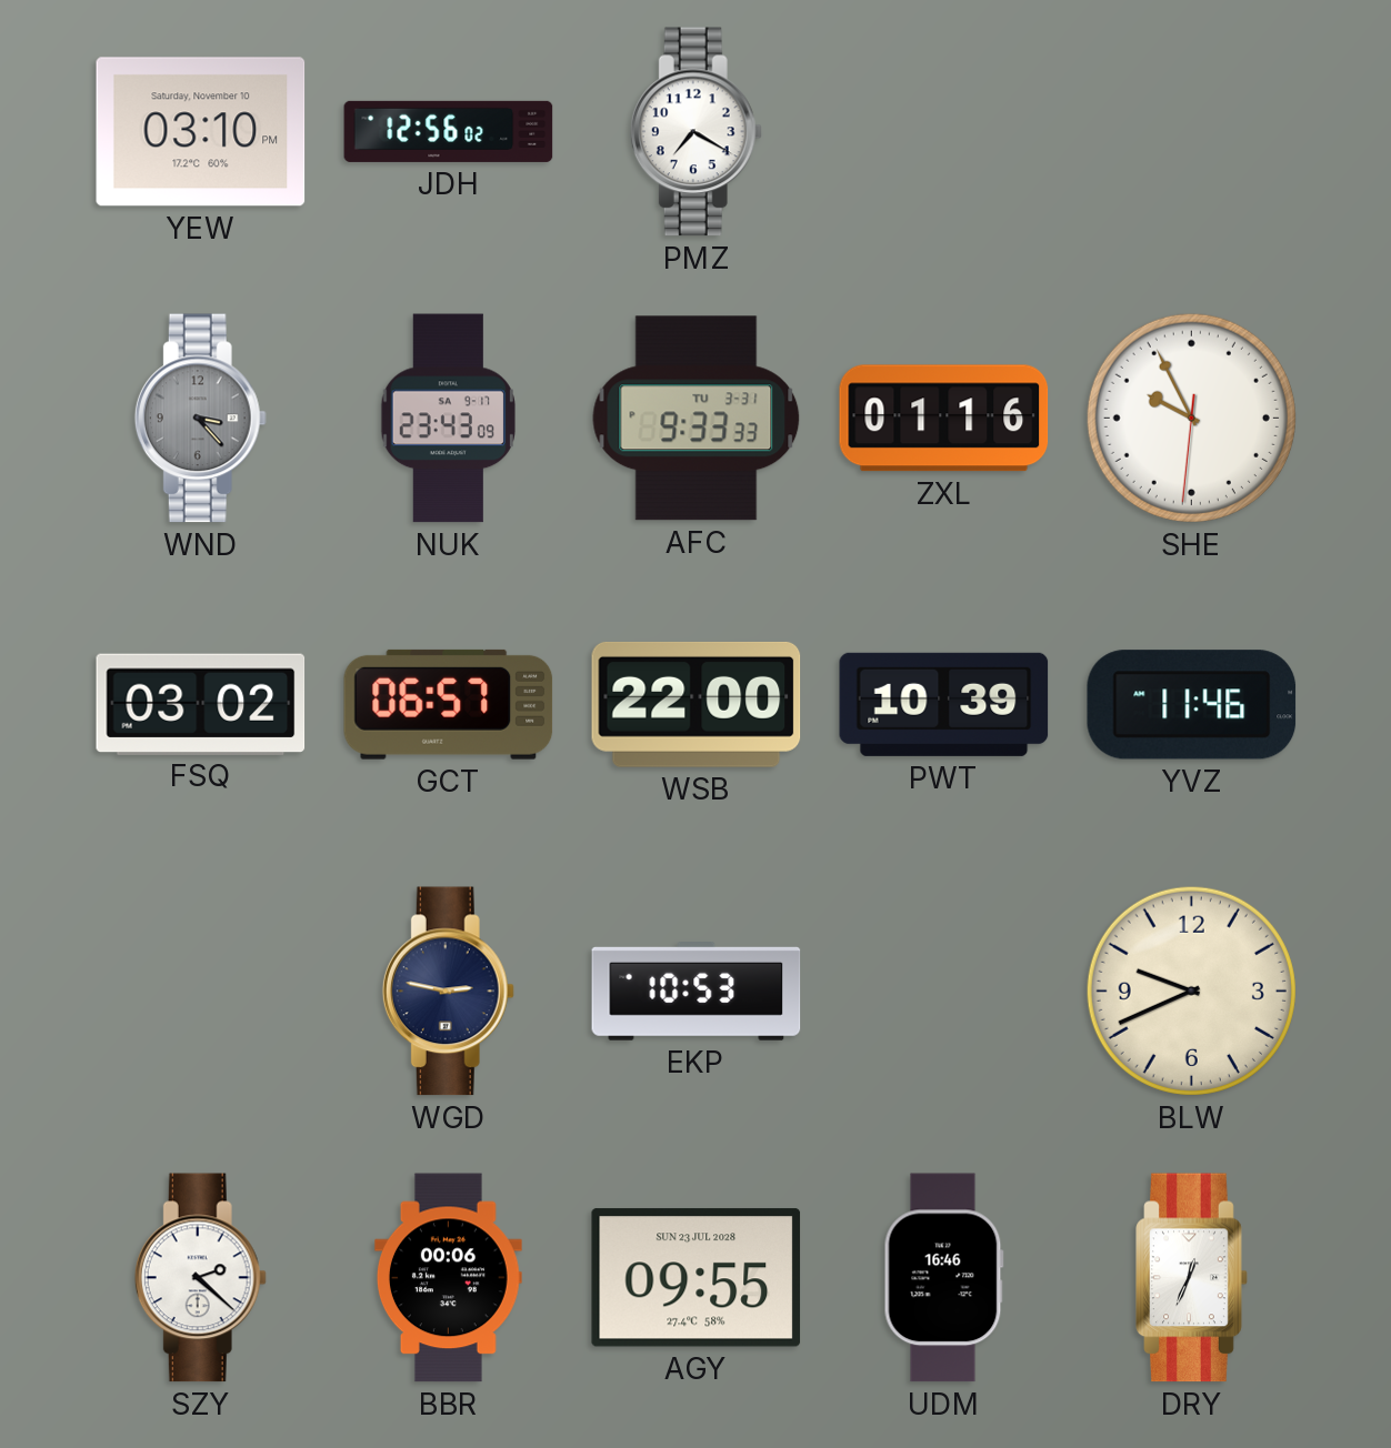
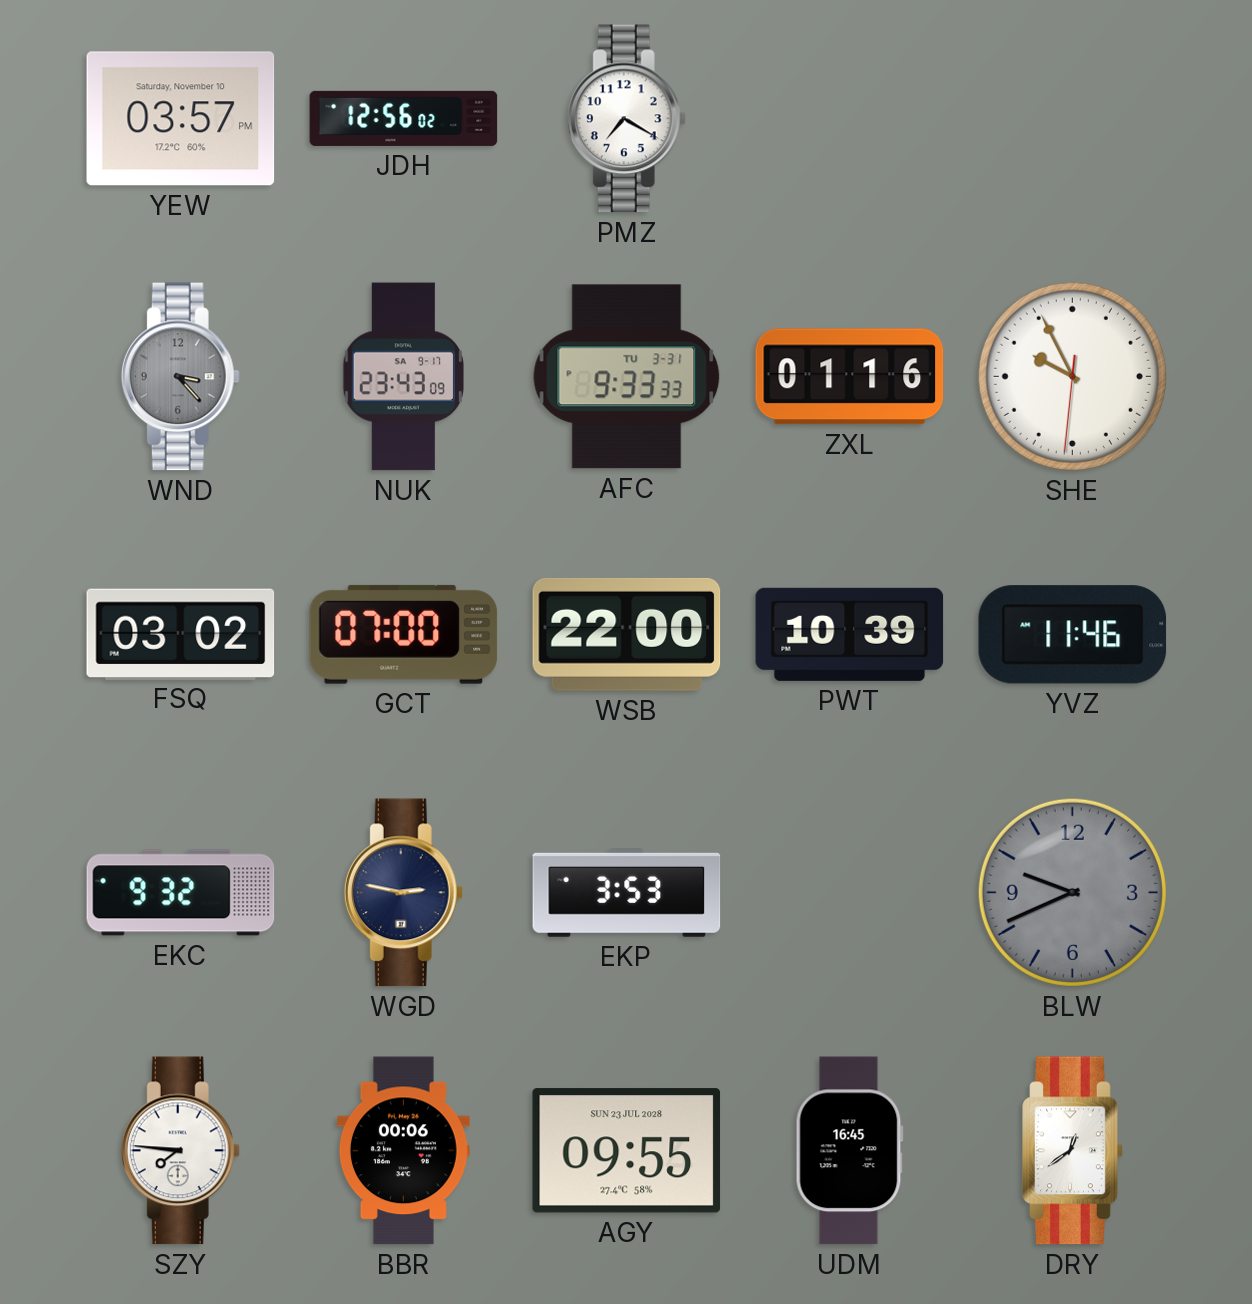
YEW: 03:10 -> 03:57
GCT: 06:57 -> 07:00
EKC: none -> 9:32
EKP: 10:53 -> 3:53
BLW dial: cream -> grey
SZY: 2:22 -> 7:46
UDM: 16:46 -> 16:45
DRY: 12:34 -> 12:39
